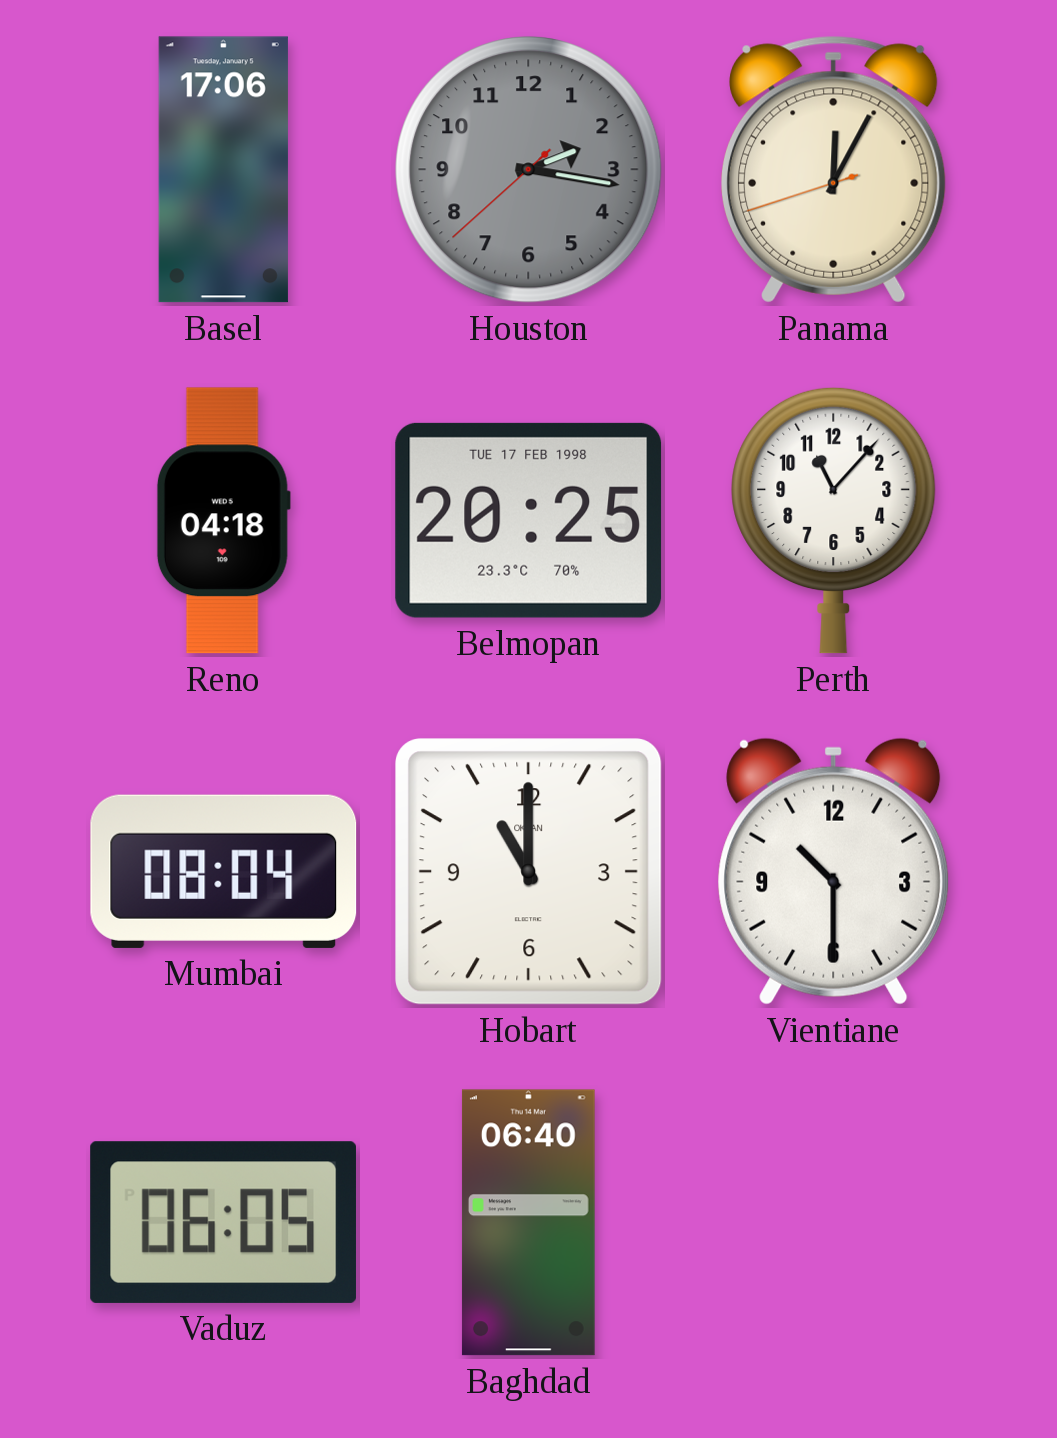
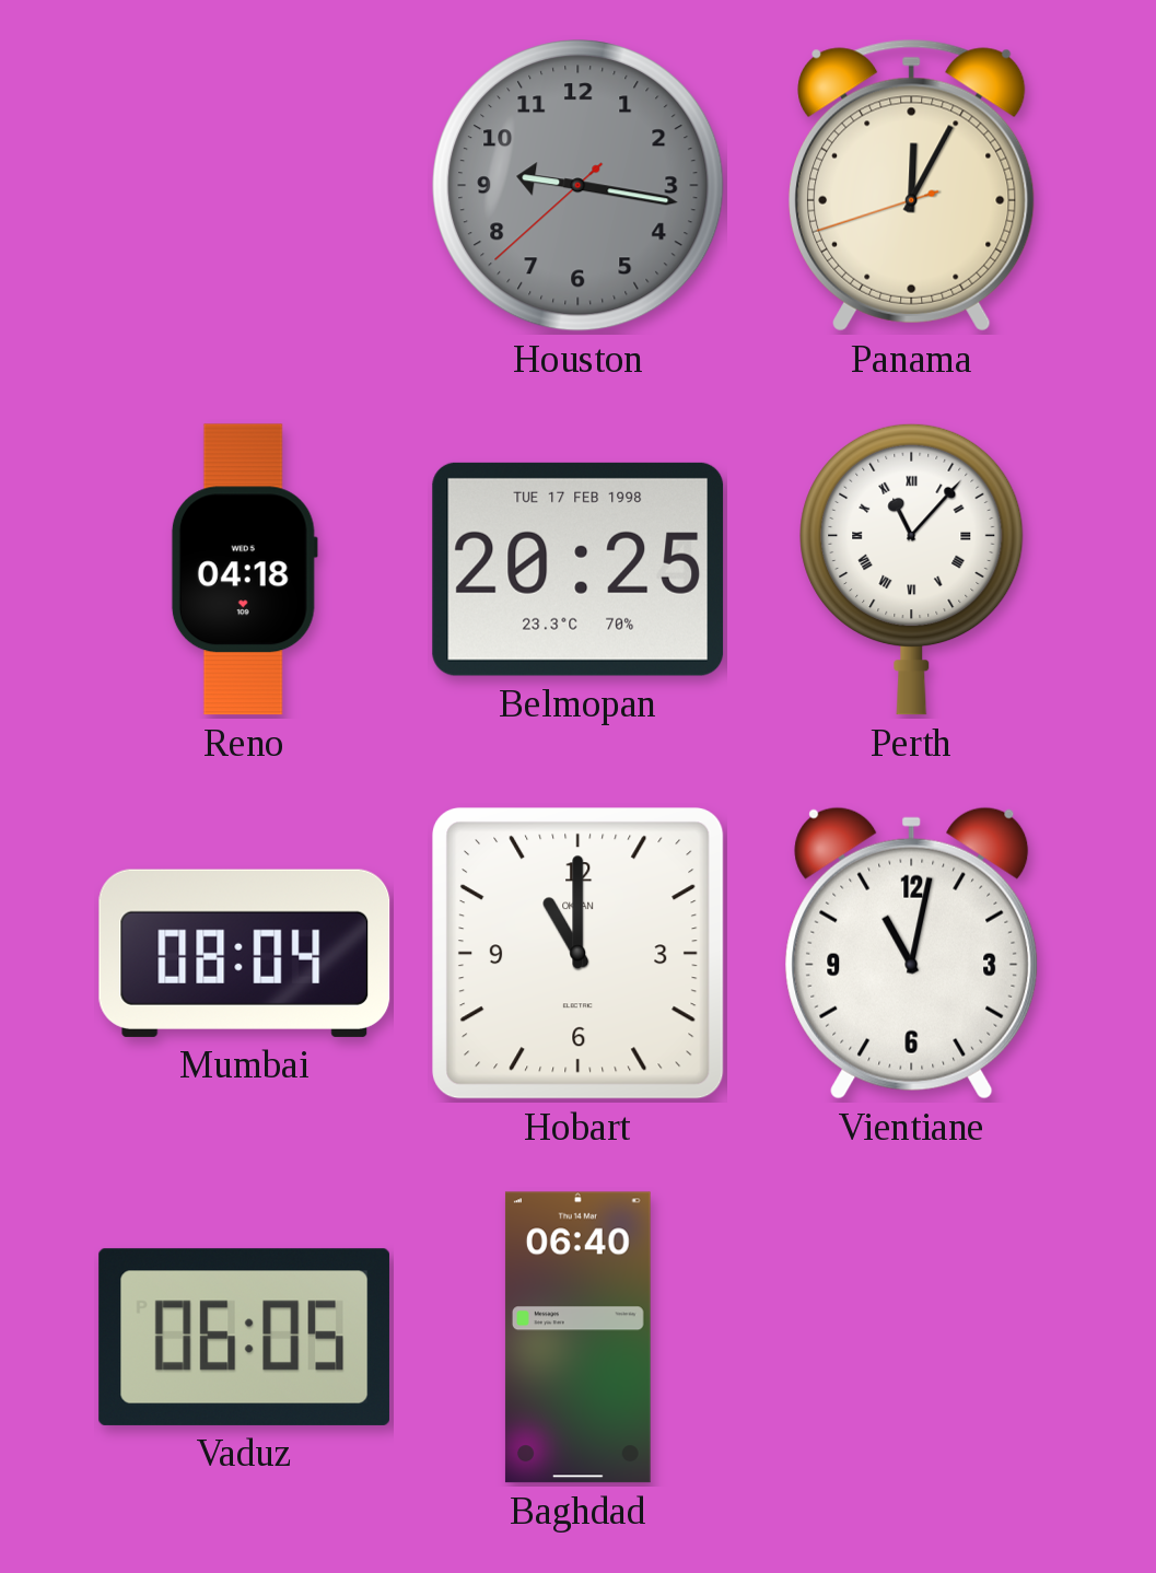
Basel: 17:06 -> none
Houston: 2:16 -> 9:16
Perth numerals: Arabic -> Roman
Vientiane: 10:30 -> 11:02
